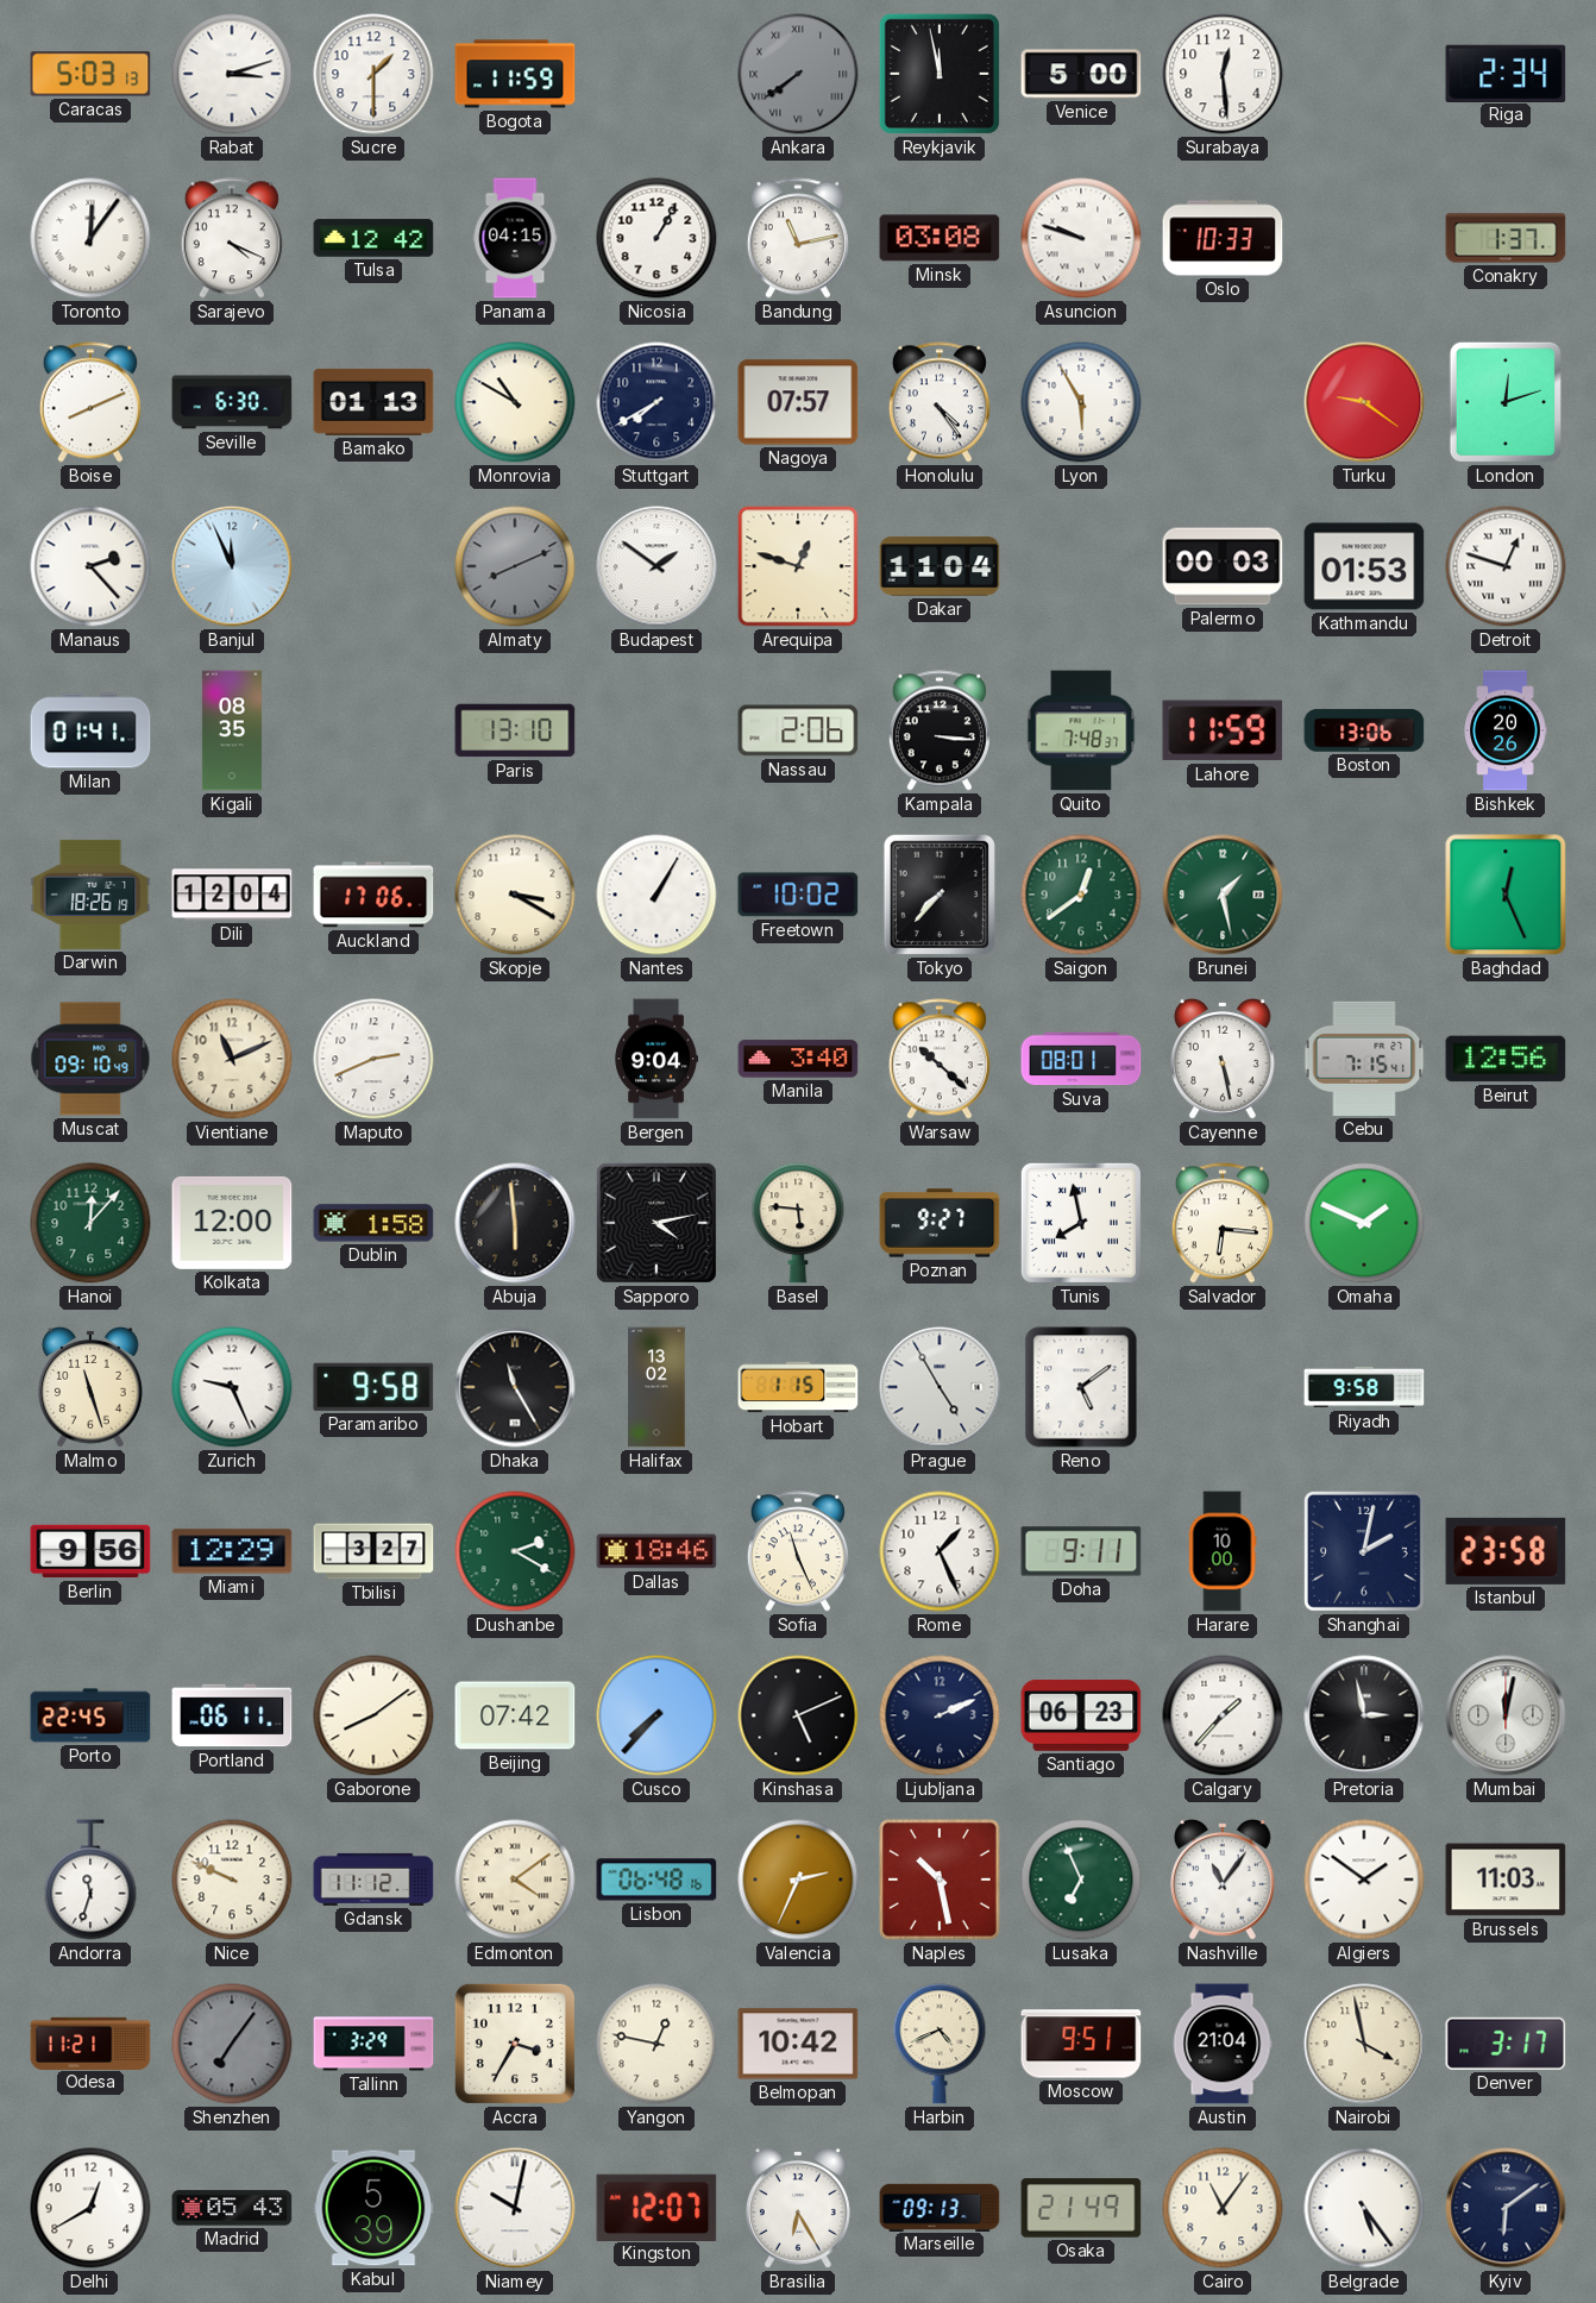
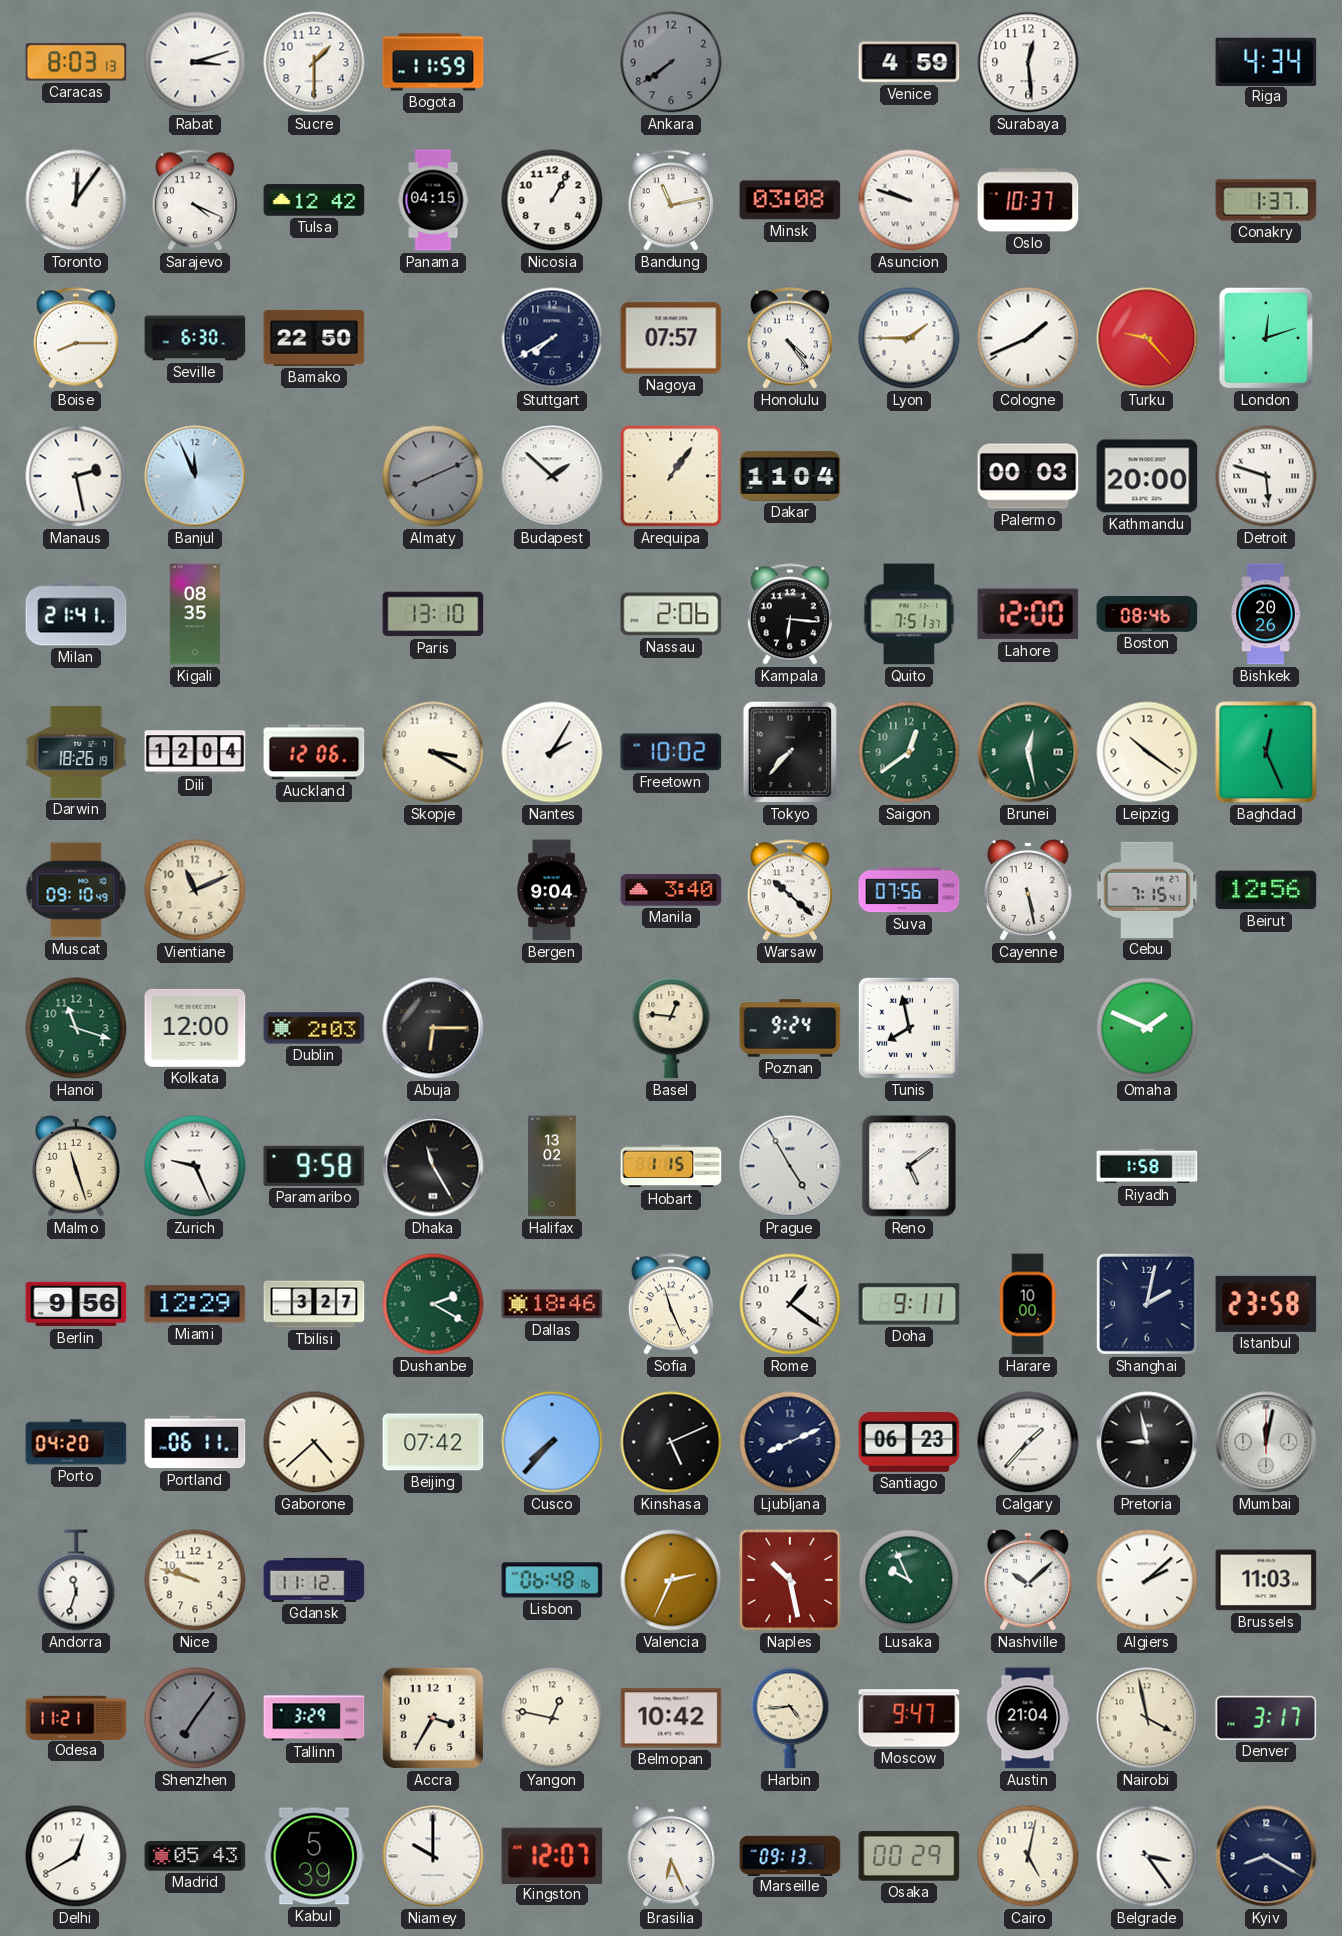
Caracas: 5:03 -> 8:03
Ankara numerals: Roman -> Arabic
Reykjavik: 11:58 -> none
Venice: 5:00 -> 4:59
Riga: 2:34 -> 4:34
Oslo: 10:33 -> 10:37
Boise: 8:11 -> 8:15
Bamako: 01:13 -> 22:50
Monrovia: 10:50 -> none
Lyon: 5:55 -> 1:45
Cologne: none -> 1:41
Turku: 9:21 -> 9:23
Manaus: 2:23 -> 2:28
Budapest: 1:51 -> 1:52
Arequipa: 12:48 -> 1:06
Kathmandu: 01:53 -> 20:00
Detroit: 12:48 -> 5:48
Milan: 01:41 -> 21:41
Kampala: 3:16 -> 6:16
Quito: 7:48 -> 7:51
Lahore: 11:59 -> 12:00
Boston: 13:06 -> 08:46
Auckland: 17:06 -> 12:06
Nantes: 1:05 -> 2:05
Brunei: 1:28 -> 12:28
Leipzig: none -> 10:21
Maputo: 2:41 -> none
Suva: 08:01 -> 07:56
Hanoi: 12:07 -> 11:18
Dublin: 1:58 -> 2:03
Abuja: 5:59 -> 6:15
Sapporo: 4:13 -> none
Basel: 5:46 -> 12:46
Poznan: 9:27 -> 9:24
Salvador: 6:16 -> none
Riyadh: 9:58 -> 1:58
Rome: 1:26 -> 1:21
Porto: 22:45 -> 04:20
Gaborone: 8:09 -> 4:38
Ljubljana: 2:11 -> 8:11
Pretoria: 2:58 -> 8:58
Nice: 9:49 -> 9:48
Edmonton: 4:09 -> none
Lusaka: 6:56 -> 9:56
Nashville: 11:06 -> 10:08
Algiers: 1:51 -> 2:08
Harbin: 4:41 -> 4:44
Moscow: 9:51 -> 9:47
Niamey: 10:02 -> 10:00
Brasilia: 6:25 -> 6:26
Osaka: 21:49 -> 00:29
Cairo: 11:06 -> 5:02
Belgrade: 5:24 -> 3:24
Kyiv: 6:09 -> 8:20
